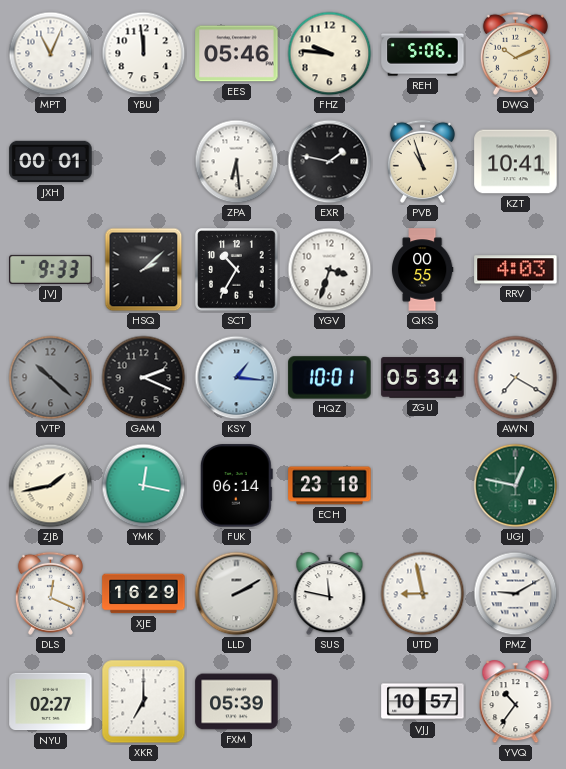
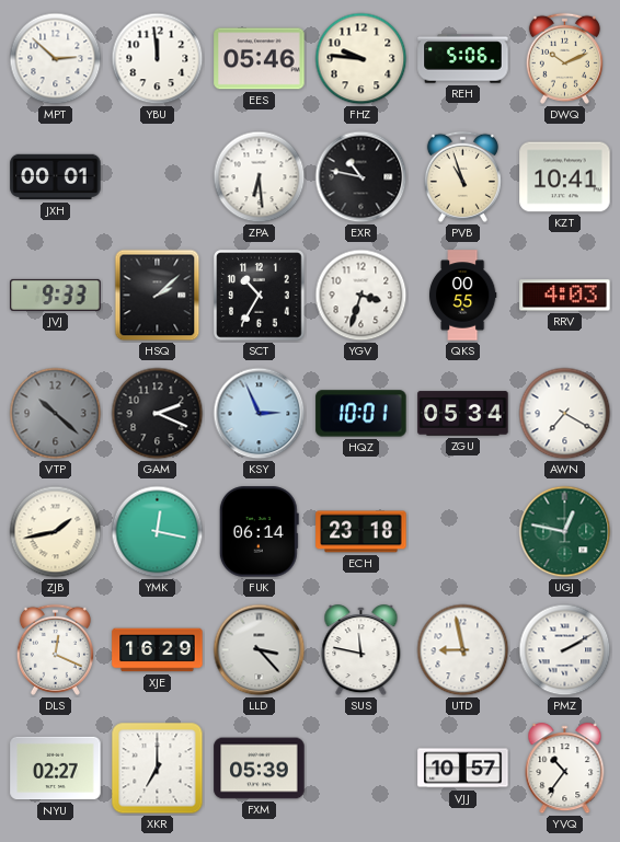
MPT: 11:04 -> 2:52
EXR: 1:47 -> 10:47
KSY: 1:16 -> 2:56
LLD: 2:10 -> 3:23
PMZ: 9:10 -> 2:10
